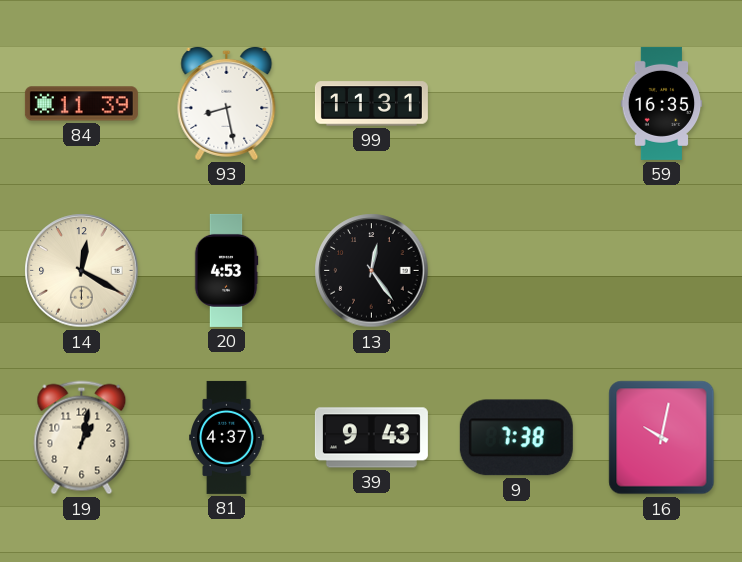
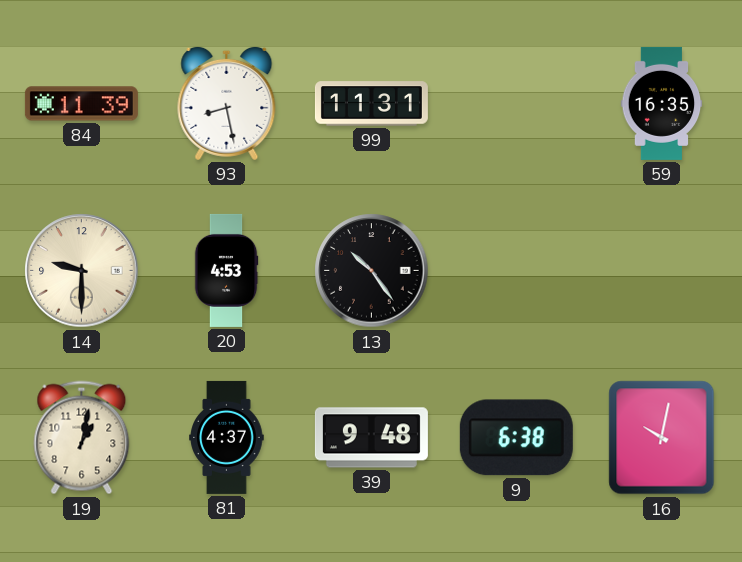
14: 12:20 -> 9:30
13: 12:24 -> 10:24
39: 9:43 -> 9:48
9: 7:38 -> 6:38
